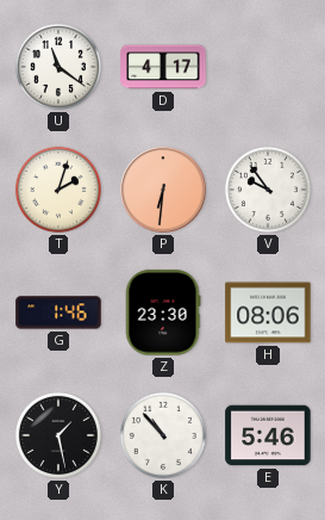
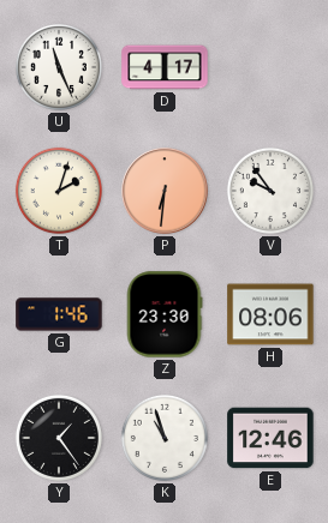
U: 11:21 -> 11:26
Y: 1:28 -> 1:24
K: 10:53 -> 10:57
E: 5:46 -> 12:46
